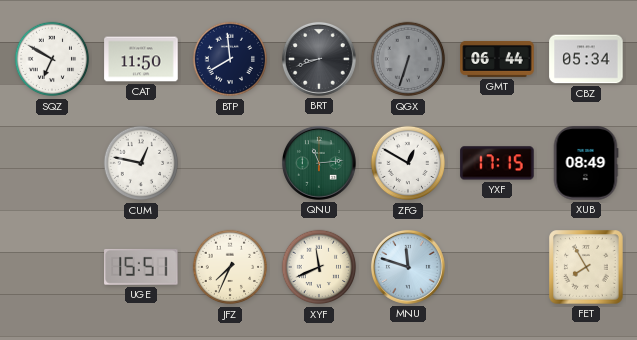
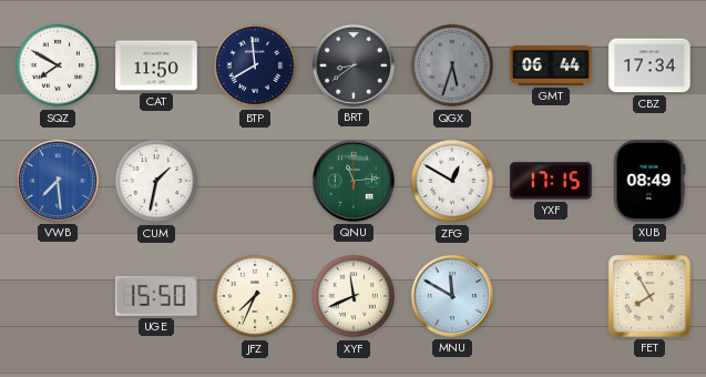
SQZ: 6:50 -> 7:50
BRT: 8:42 -> 8:39
QGX: 6:33 -> 5:33
CBZ: 05:34 -> 17:34
VWB: none -> 7:29
CUM: 12:47 -> 1:32
UGE: 15:51 -> 15:50
MNU: 11:48 -> 11:50
